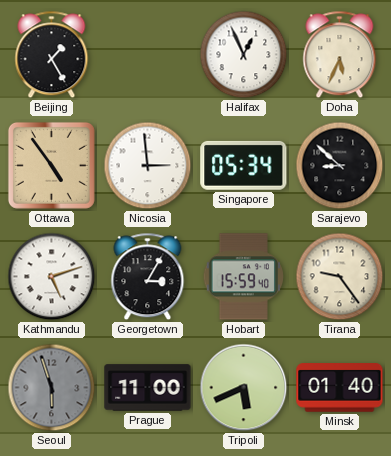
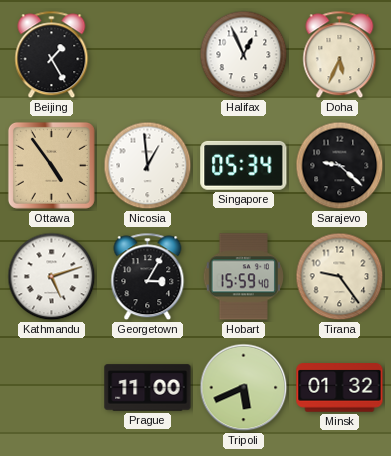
Nicosia: 2:59 -> 12:59
Sarajevo: 8:52 -> 9:22
Seoul: 5:57 -> none
Minsk: 01:40 -> 01:32
